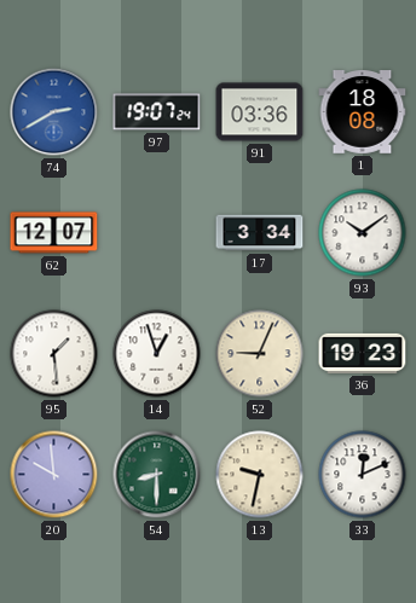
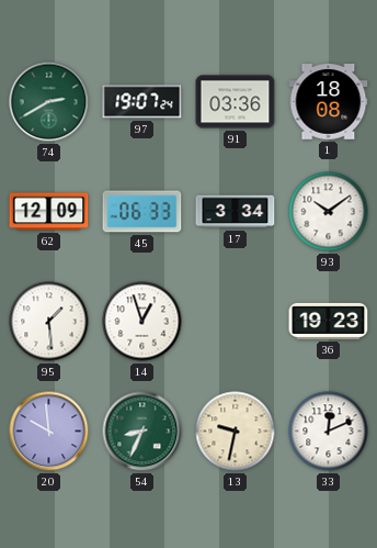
74 dial: blue -> green
62: 12:07 -> 12:09
45: none -> 06:33
52: 9:04 -> none
54: 8:30 -> 8:34
